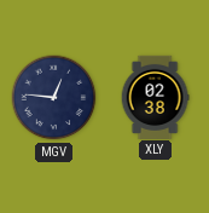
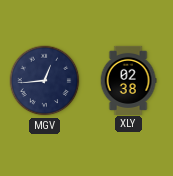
MGV: 12:46 -> 12:44
